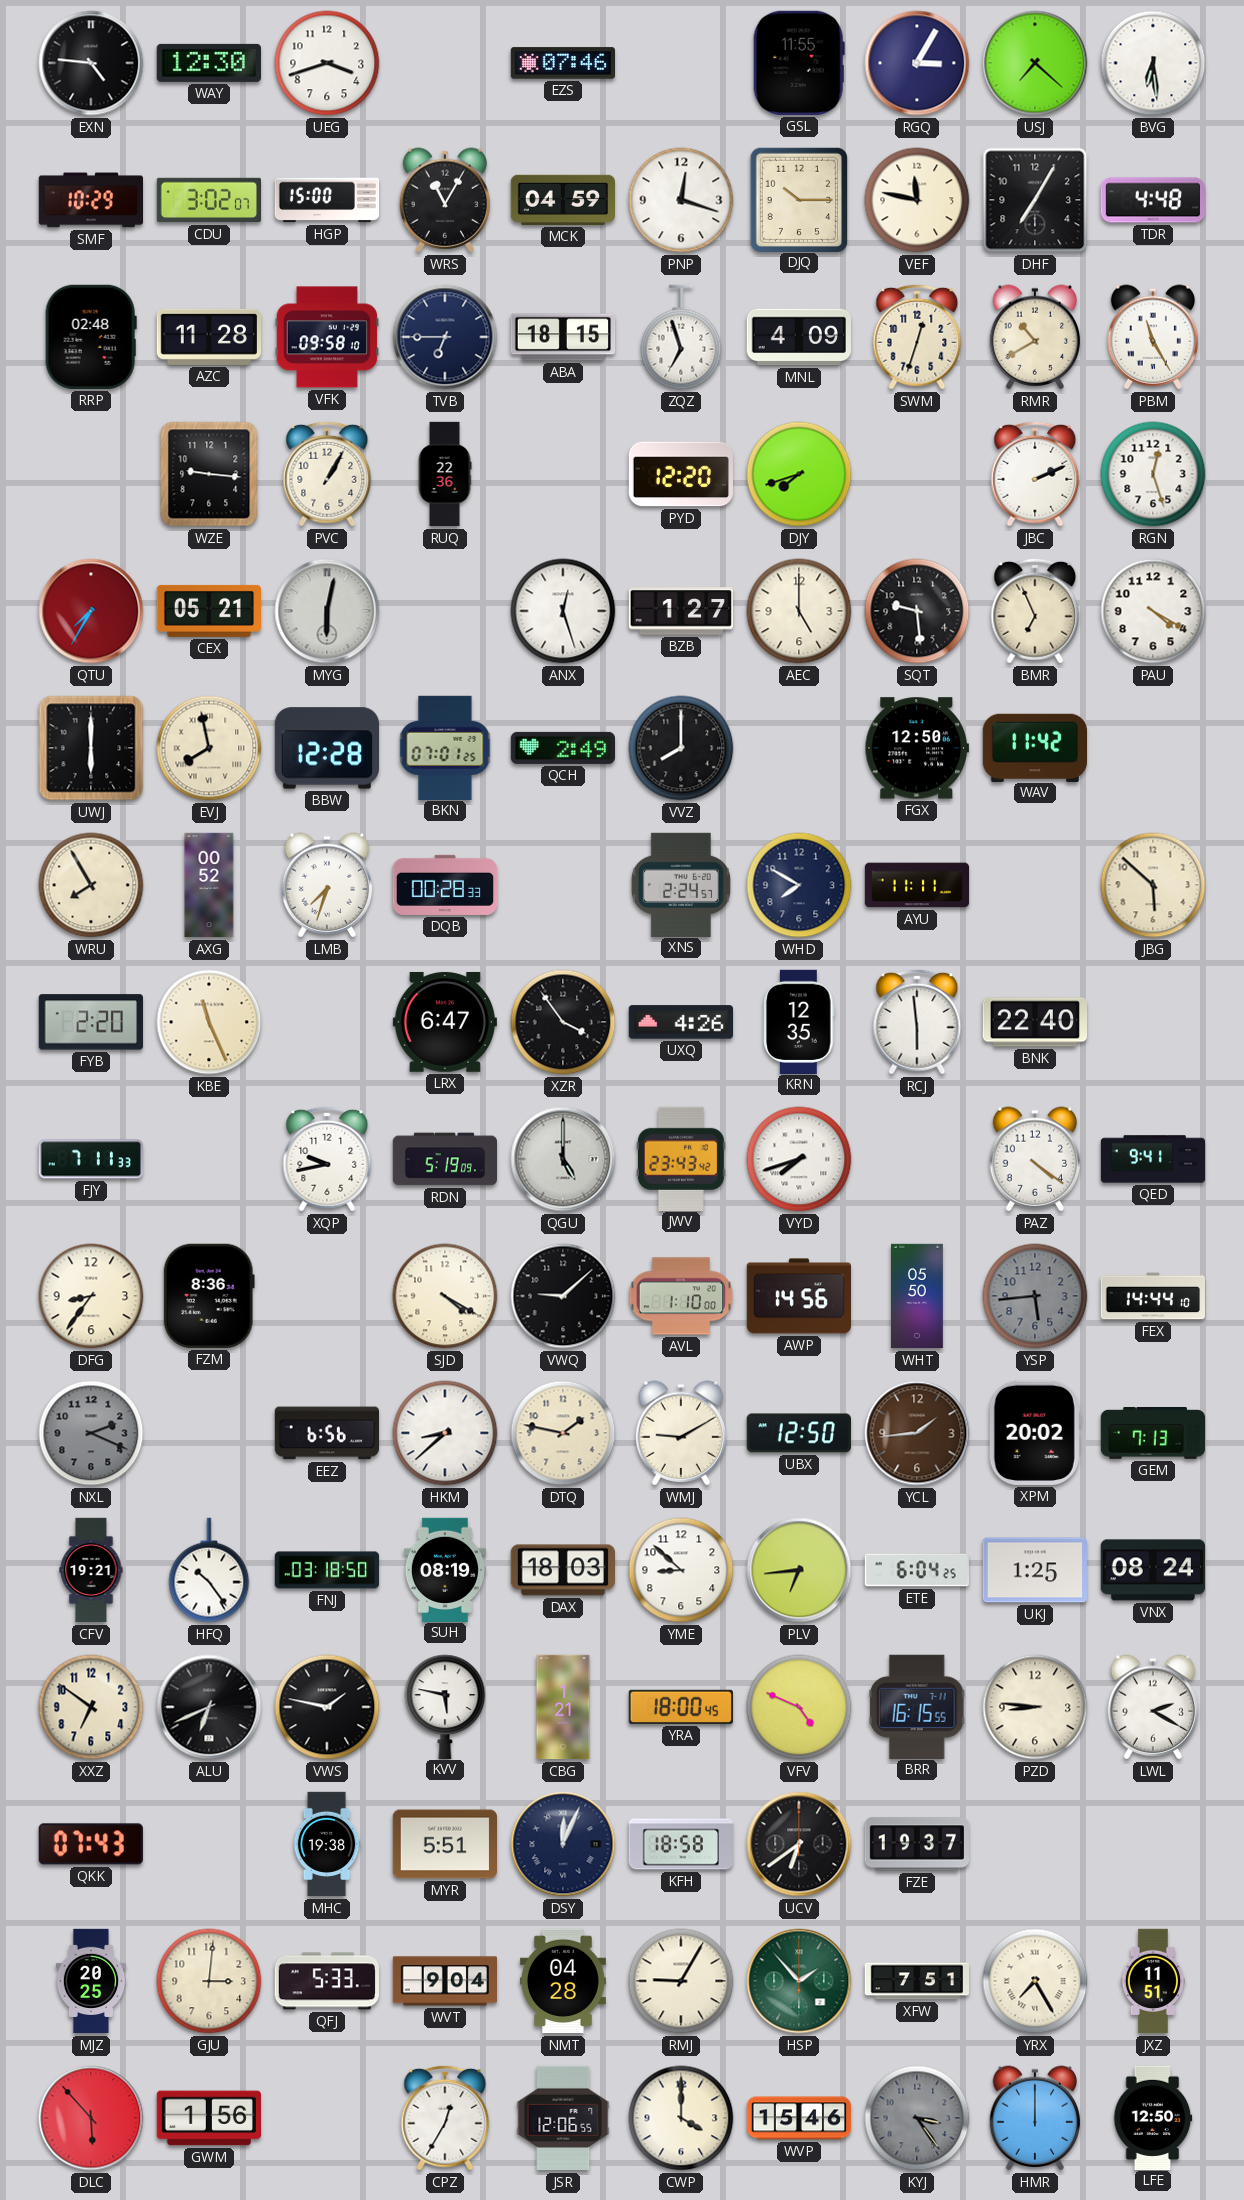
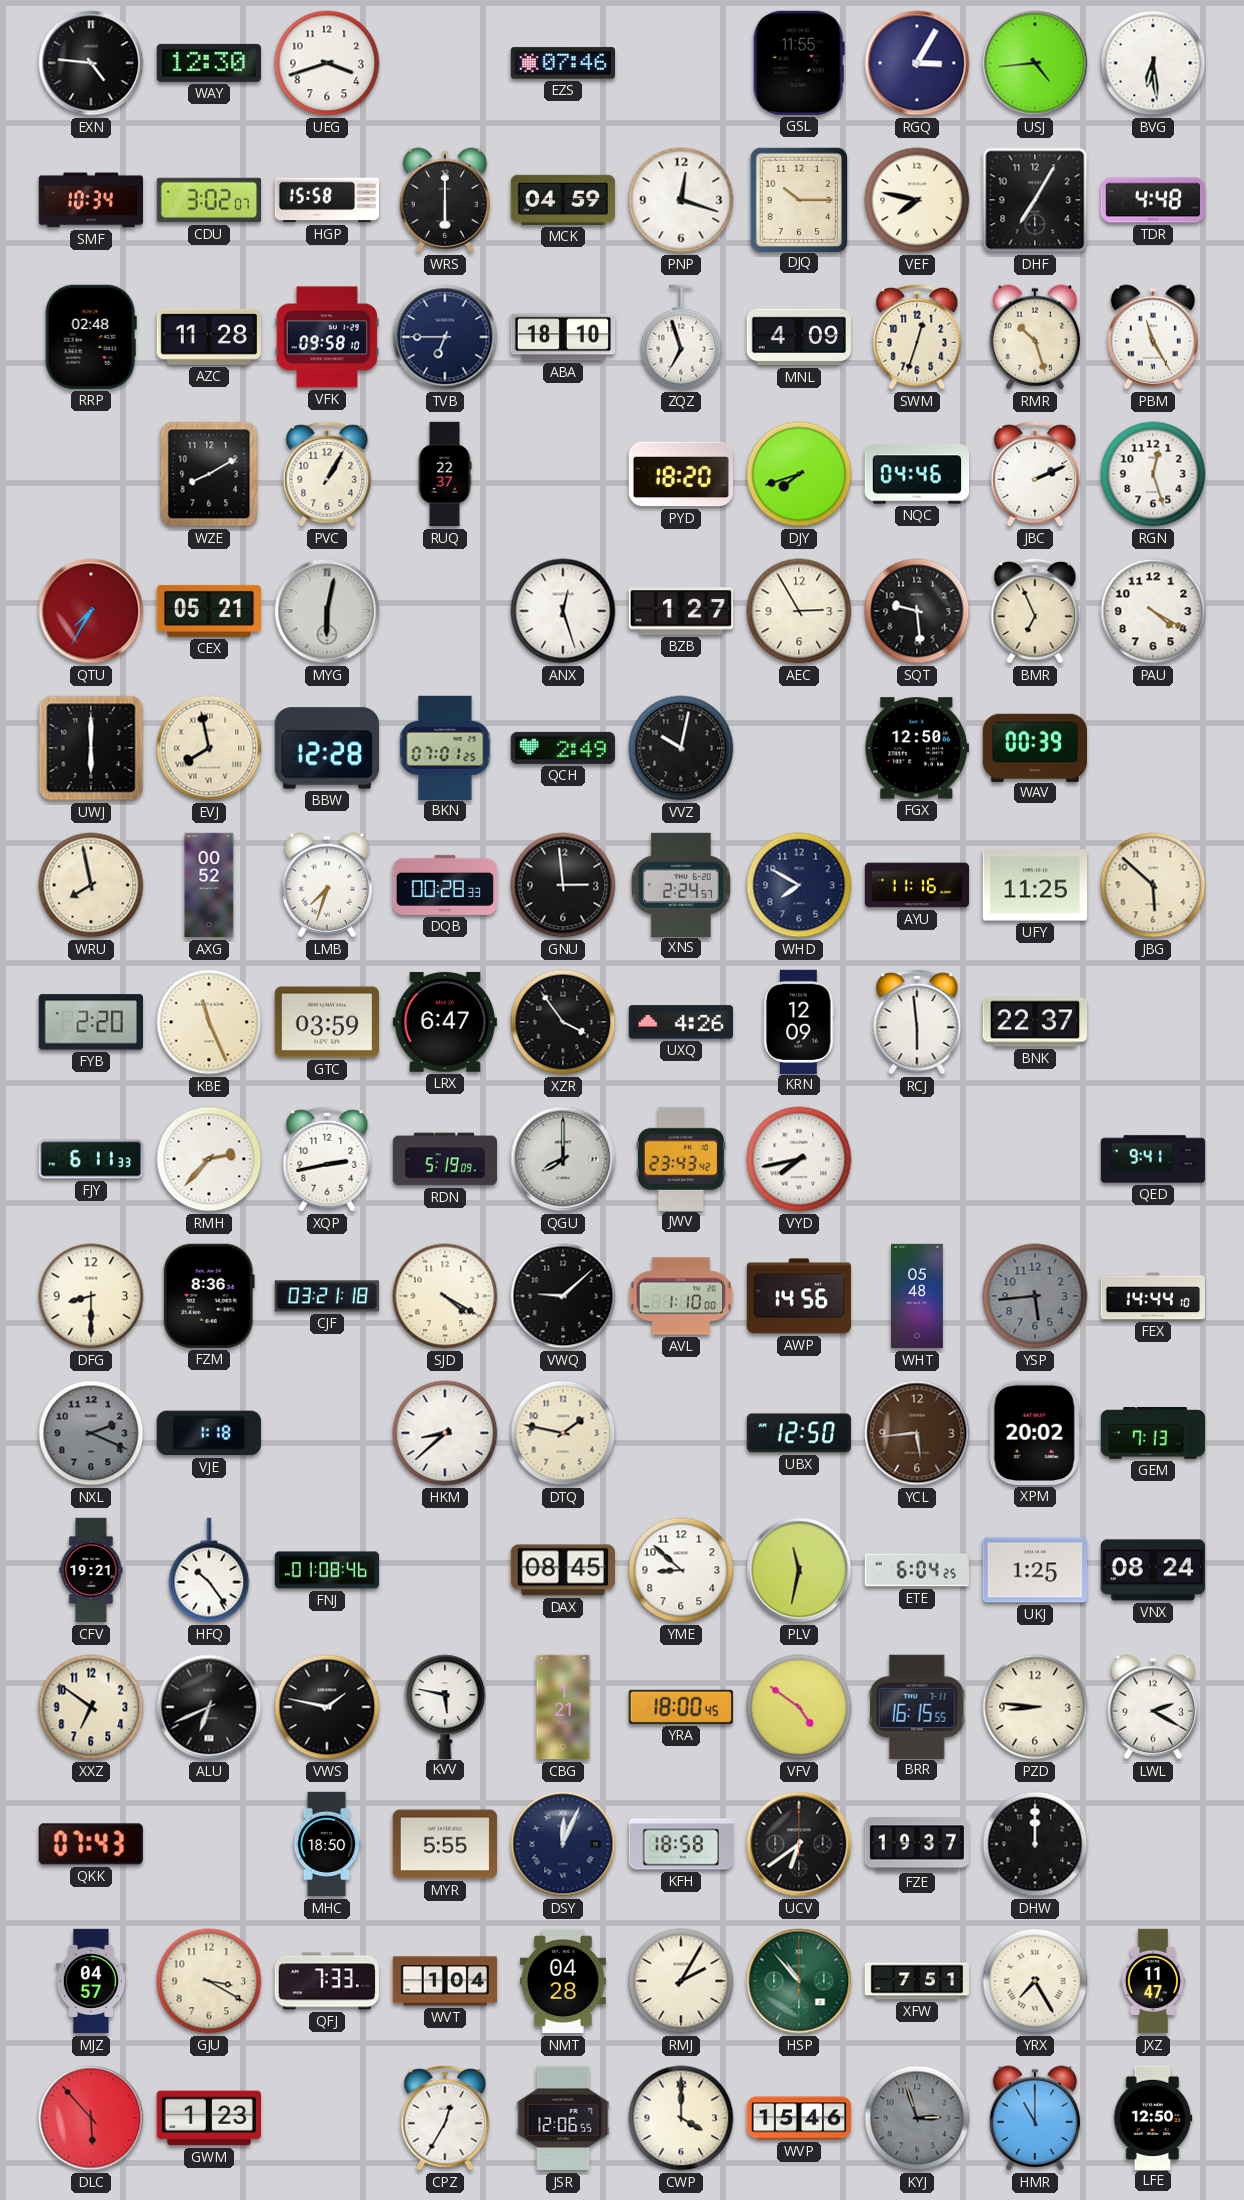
USJ: 7:22 -> 4:44
SMF: 10:29 -> 10:34
HGP: 15:00 -> 15:58
WRS: 11:05 -> 6:00
VEF: 11:47 -> 7:47
ABA: 18:15 -> 18:10
RMR: 10:40 -> 10:27
WZE: 9:16 -> 8:10
RUQ: 22:36 -> 22:37
PYD: 12:20 -> 18:20
NQC: none -> 04:46
AEC: 5:00 -> 2:55
VVZ: 8:00 -> 10:02
WAV: 11:42 -> 00:39
WRU: 7:55 -> 7:58
GNU: none -> 2:59
AYU: 11:11 -> 11:16
UFY: none -> 11:25
GTC: none -> 03:59
KRN: 12:35 -> 12:09
BNK: 22:40 -> 22:37
FJY: 7:11 -> 6:11
RMH: none -> 2:37
XQP: 9:43 -> 2:43
QGU: 5:00 -> 8:00
VYD: 7:42 -> 7:43
PAZ: 4:21 -> none
DFG: 8:36 -> 8:30
CJF: none -> 03:21
WHT: 05:50 -> 05:48
VJE: none -> 1:18
EEZ: 6:56 -> none
WMJ: 9:10 -> none
YCL: 1:44 -> 5:44
FNJ: 03:18 -> 01:08
SUH: 08:19 -> none
DAX: 18:03 -> 08:45
PLV: 6:44 -> 11:32
VFV: 4:49 -> 4:51
MHC: 19:38 -> 18:50
MYR: 5:51 -> 5:55
DHW: none -> 12:00
MJZ: 20:25 -> 04:57
GJU: 3:01 -> 3:20
QFJ: 5:33 -> 7:33
WVT: 9:04 -> 1:04
RMJ: 9:05 -> 2:05
HSP: 1:53 -> 10:53
JXZ: 11:51 -> 11:47
GWM: 1:56 -> 1:23
KYJ: 3:24 -> 2:57
HMR: 12:00 -> 11:00
